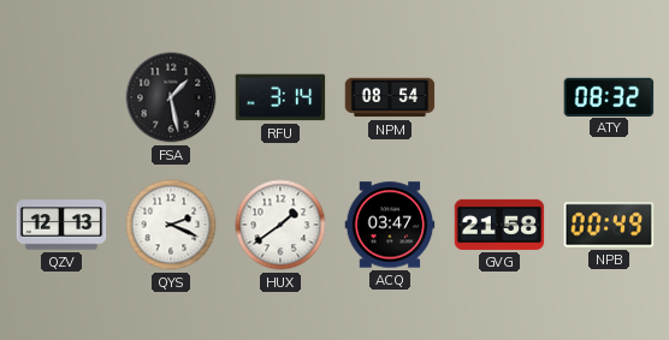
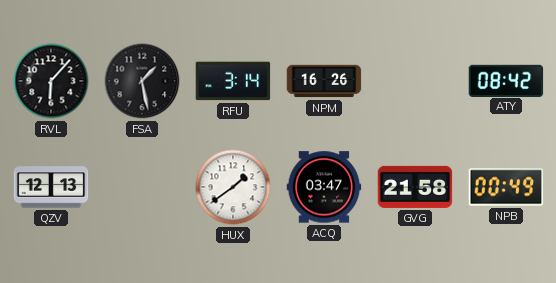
RVL: none -> 6:07
NPM: 08:54 -> 16:26
ATY: 08:32 -> 08:42
QYS: 2:19 -> none
